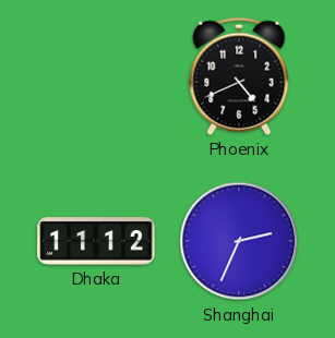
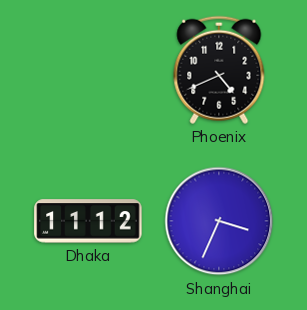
Shanghai: 2:34 -> 3:34
